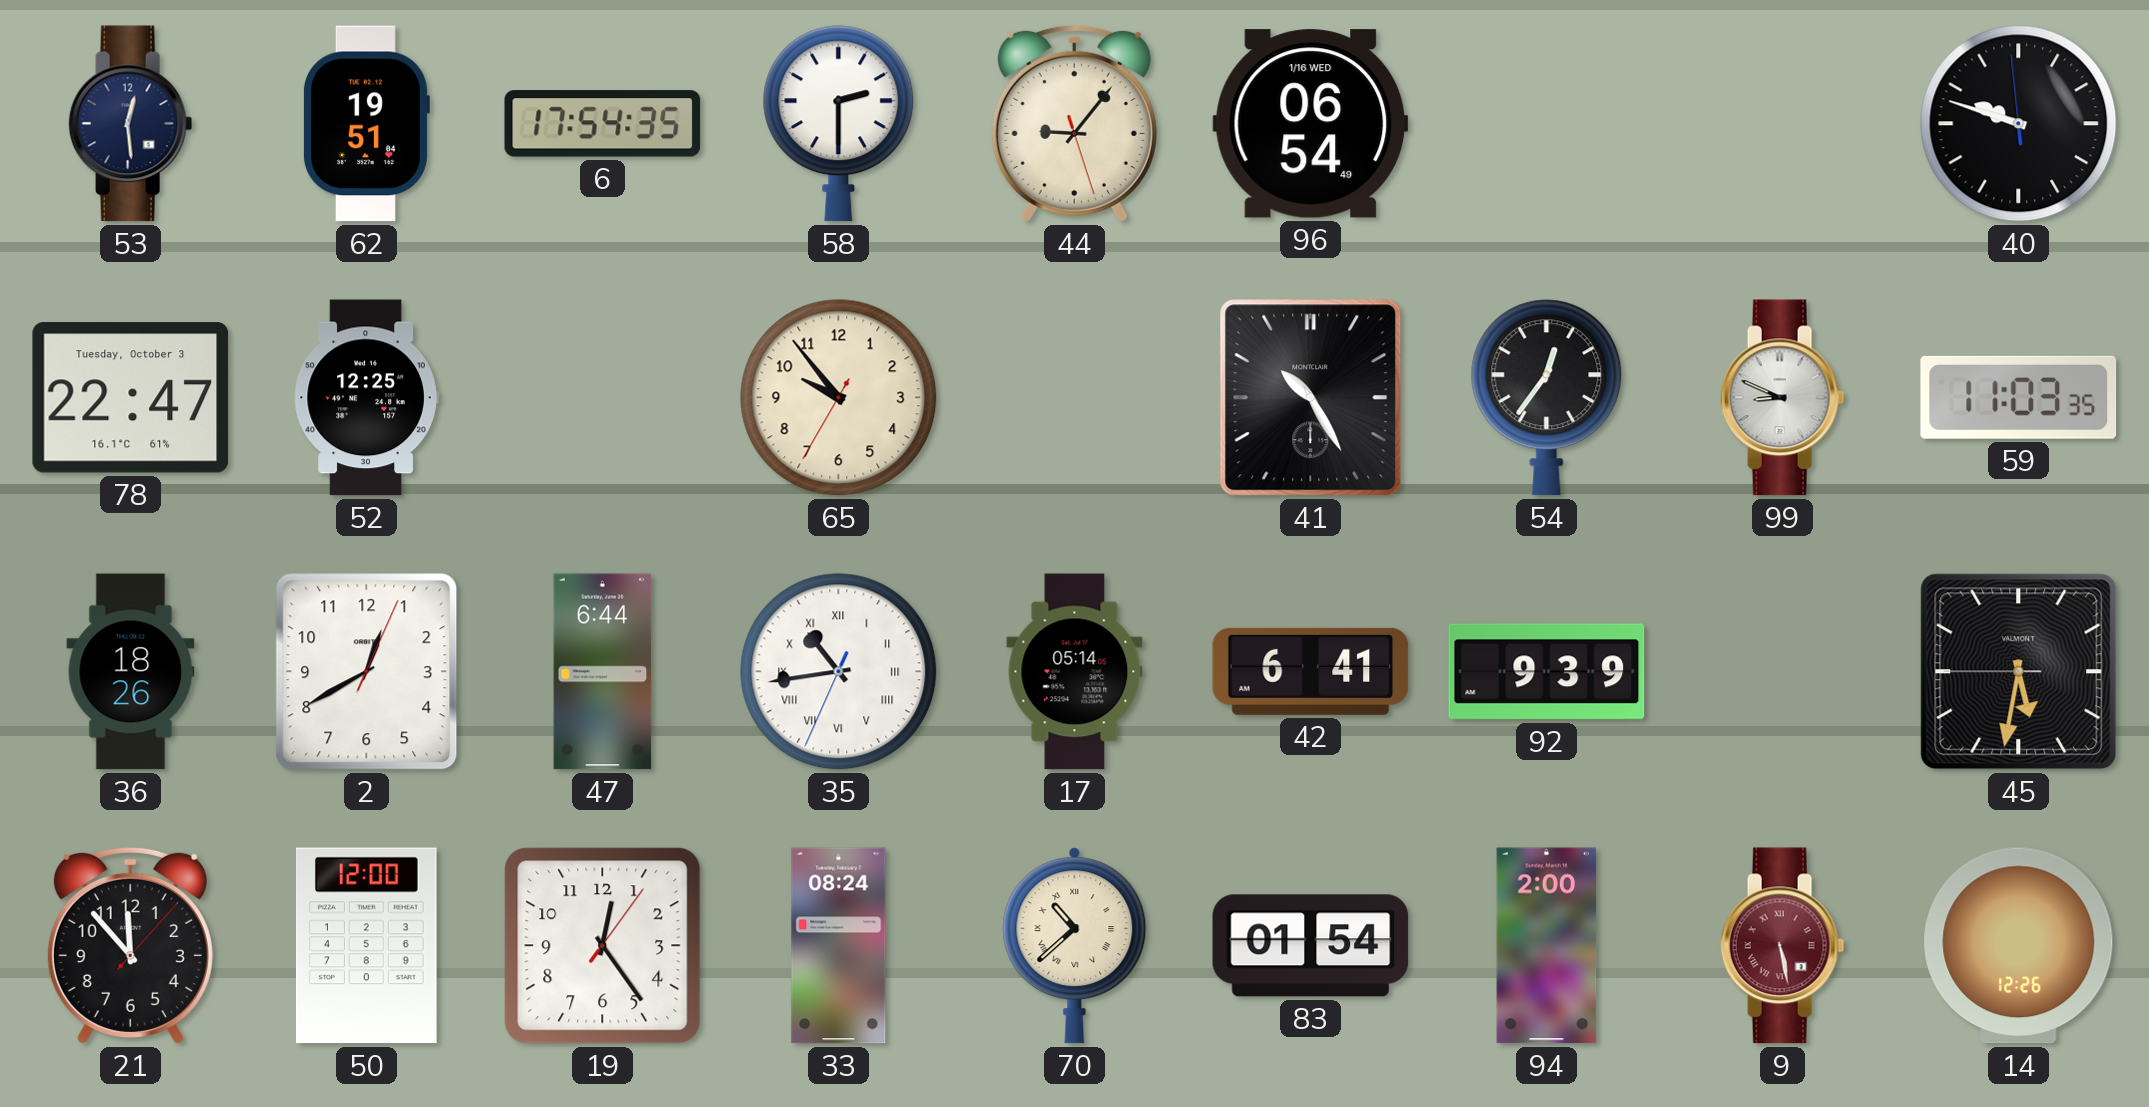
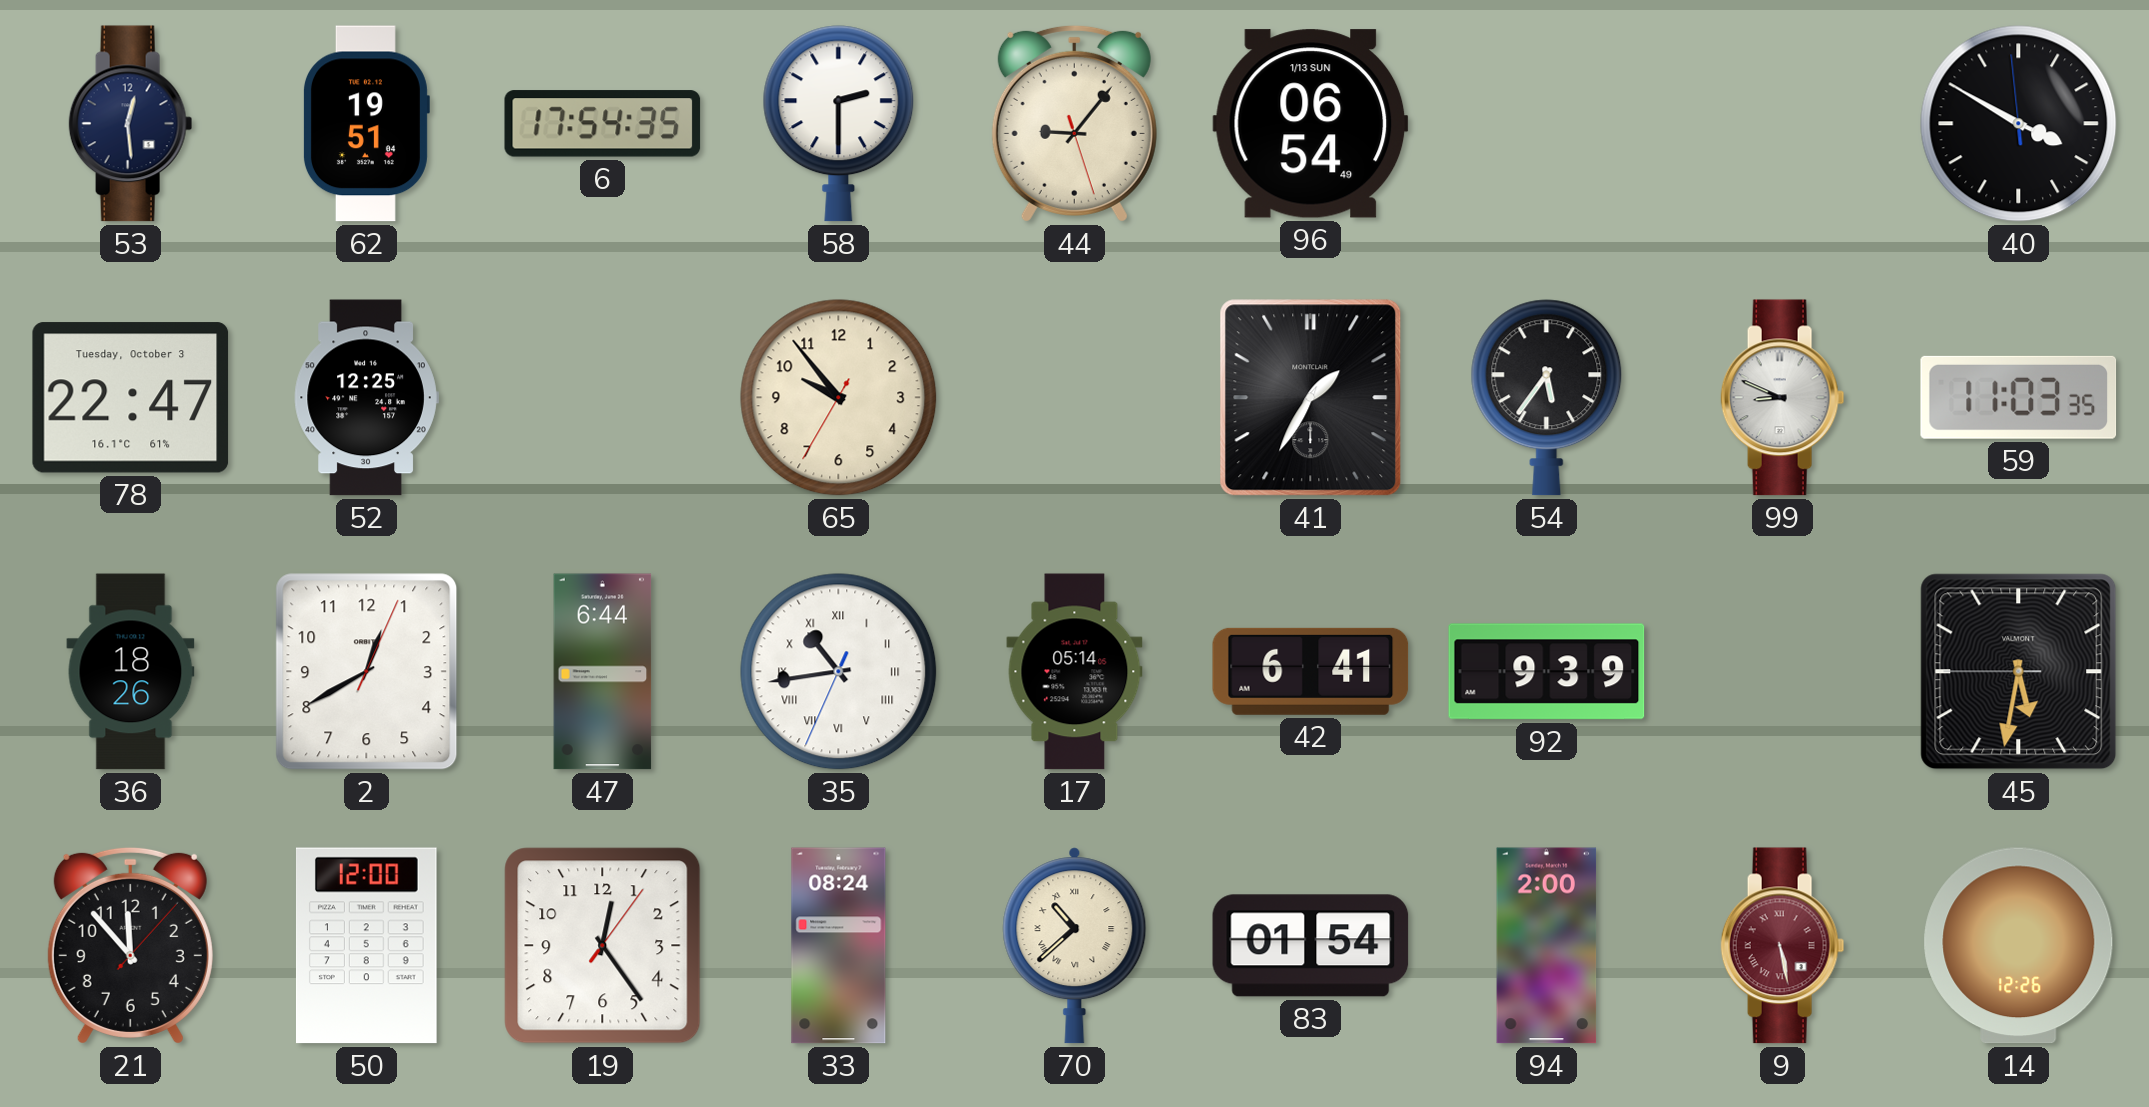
96 date: 1/16 WED -> 1/13 SUN
40: 9:47 -> 3:49
41: 10:25 -> 1:35
54: 12:36 -> 5:36
